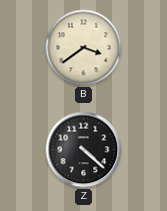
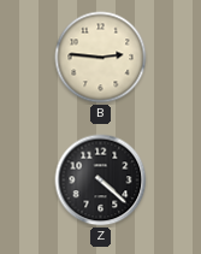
B: 3:39 -> 2:46
